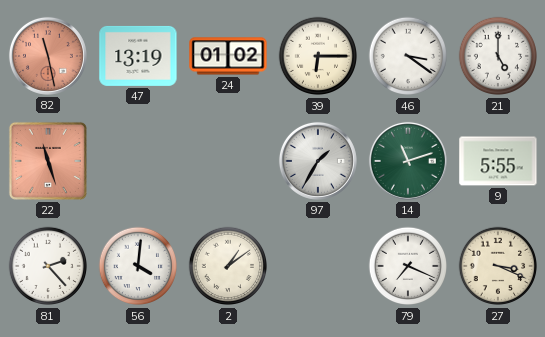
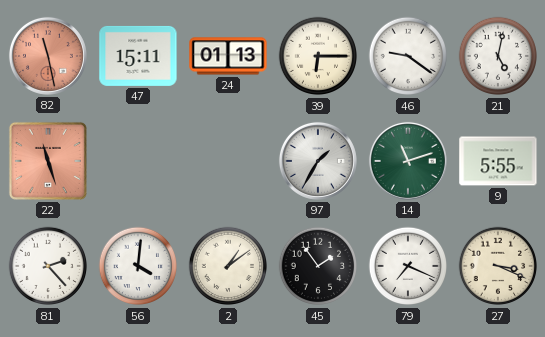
47: 13:19 -> 15:11
24: 01:02 -> 01:13
46: 3:21 -> 9:21
21: 5:00 -> 5:02
45: none -> 1:54
